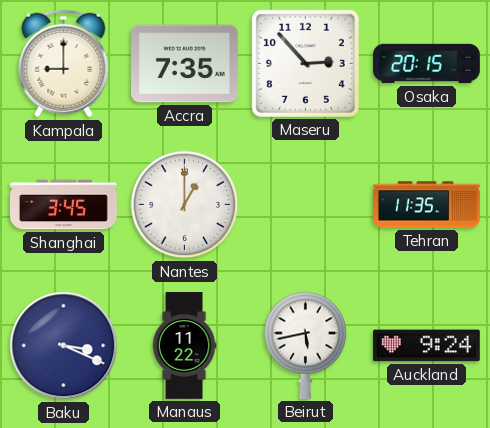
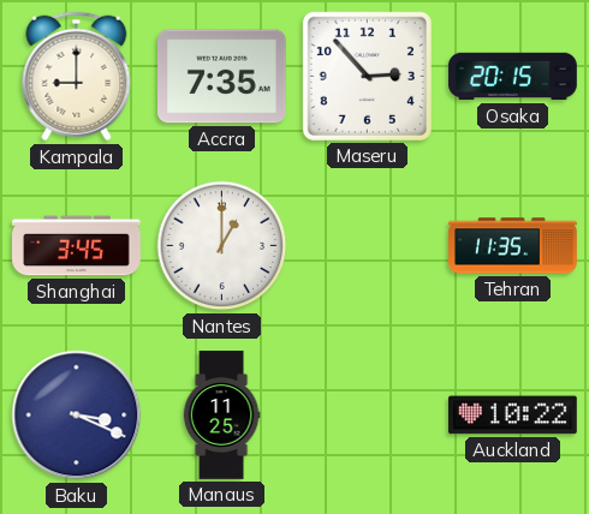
Manaus: 11:22 -> 11:25
Beirut: 5:43 -> none
Auckland: 9:24 -> 10:22
